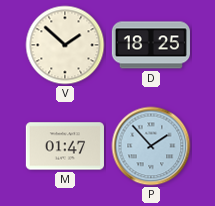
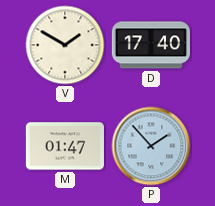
V: 1:52 -> 1:50
D: 18:25 -> 17:40
